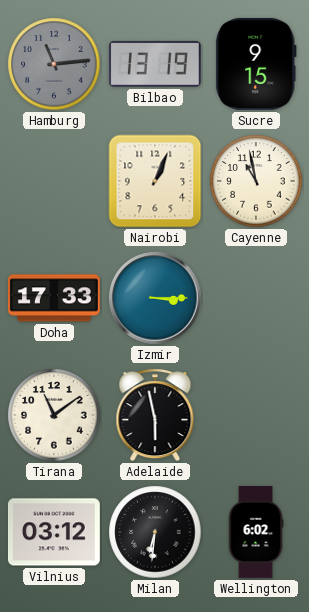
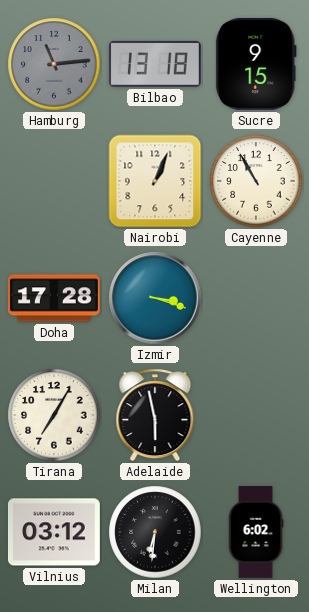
Bilbao: 13:19 -> 13:18
Cayenne: 10:58 -> 10:55
Doha: 17:33 -> 17:28
Izmir: 3:15 -> 3:18
Tirana: 11:09 -> 7:05
